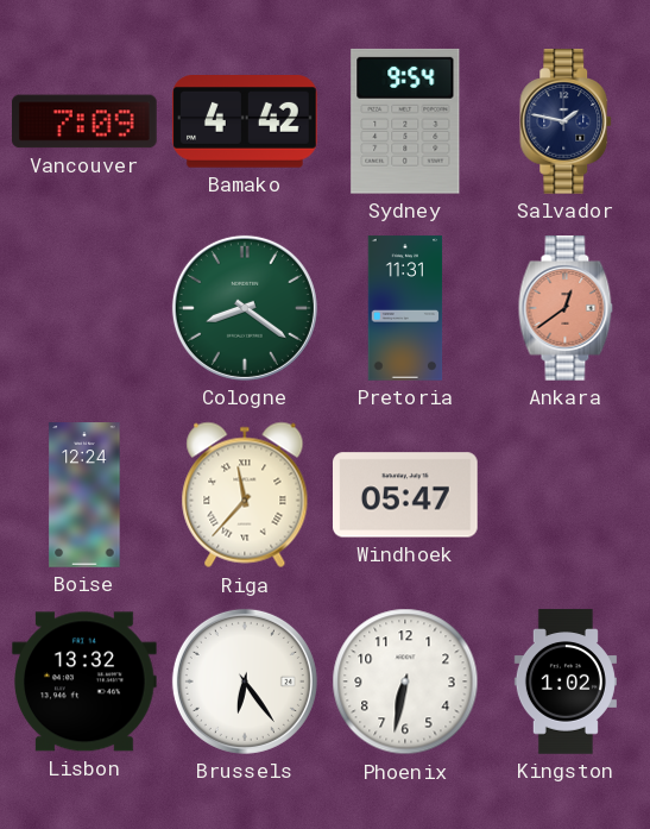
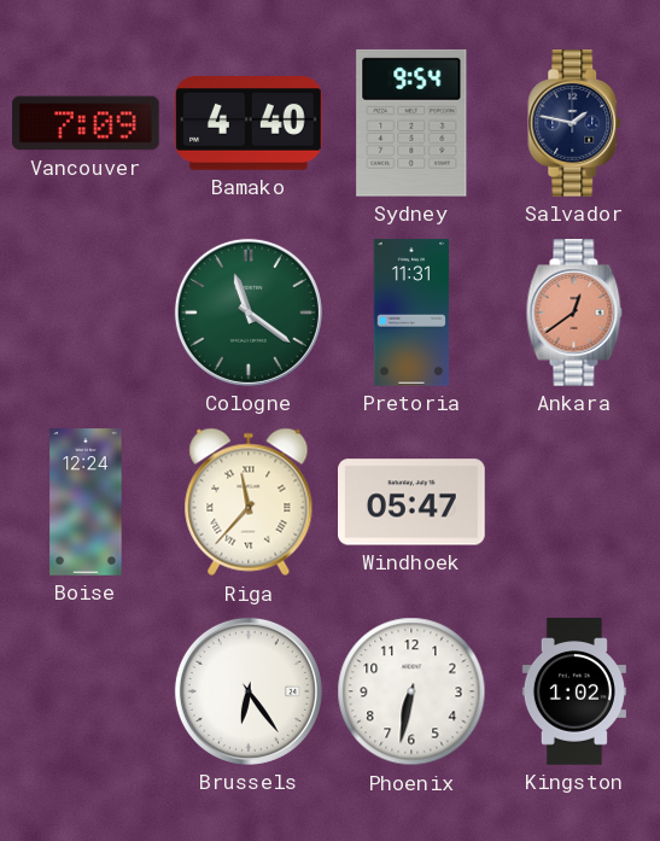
Bamako: 4:42 -> 4:40
Cologne: 8:21 -> 11:21
Lisbon: 13:32 -> none
